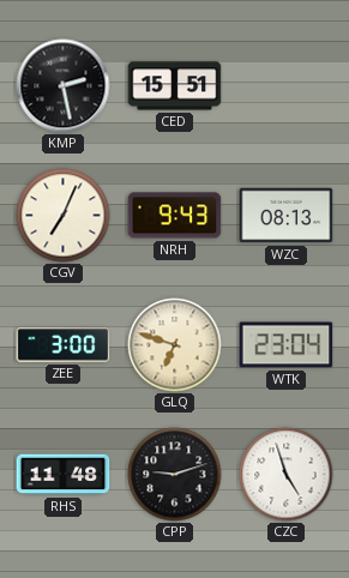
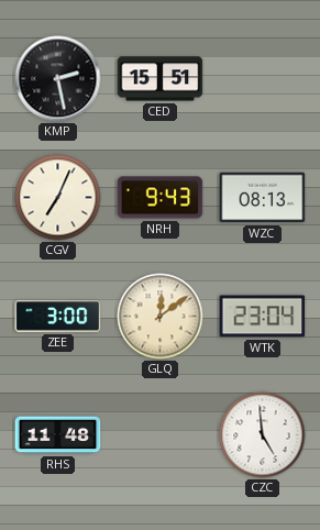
GLQ: 6:48 -> 12:09
CPP: 9:12 -> none
CZC: 4:57 -> 4:59
